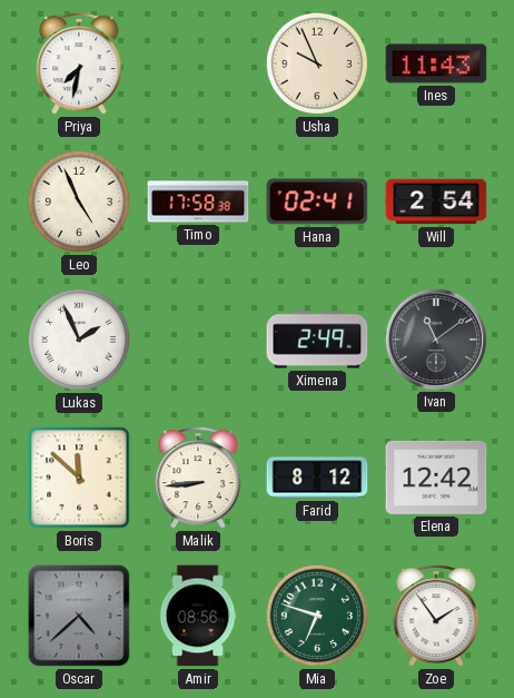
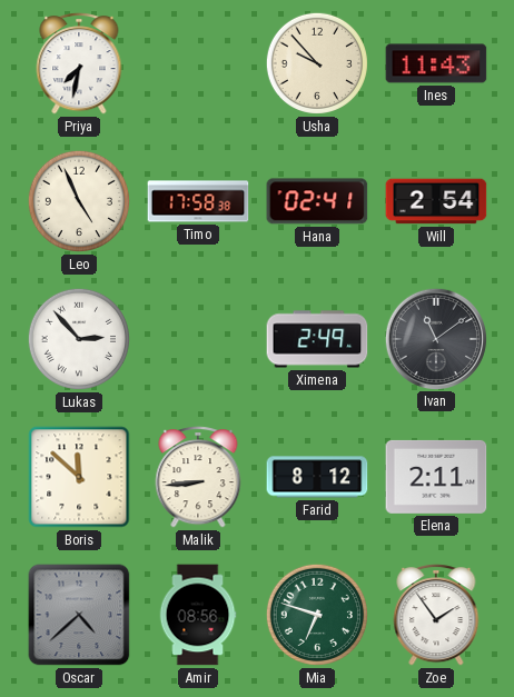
Usha: 9:56 -> 9:53
Lukas: 1:56 -> 2:53
Elena: 12:42 -> 2:11
